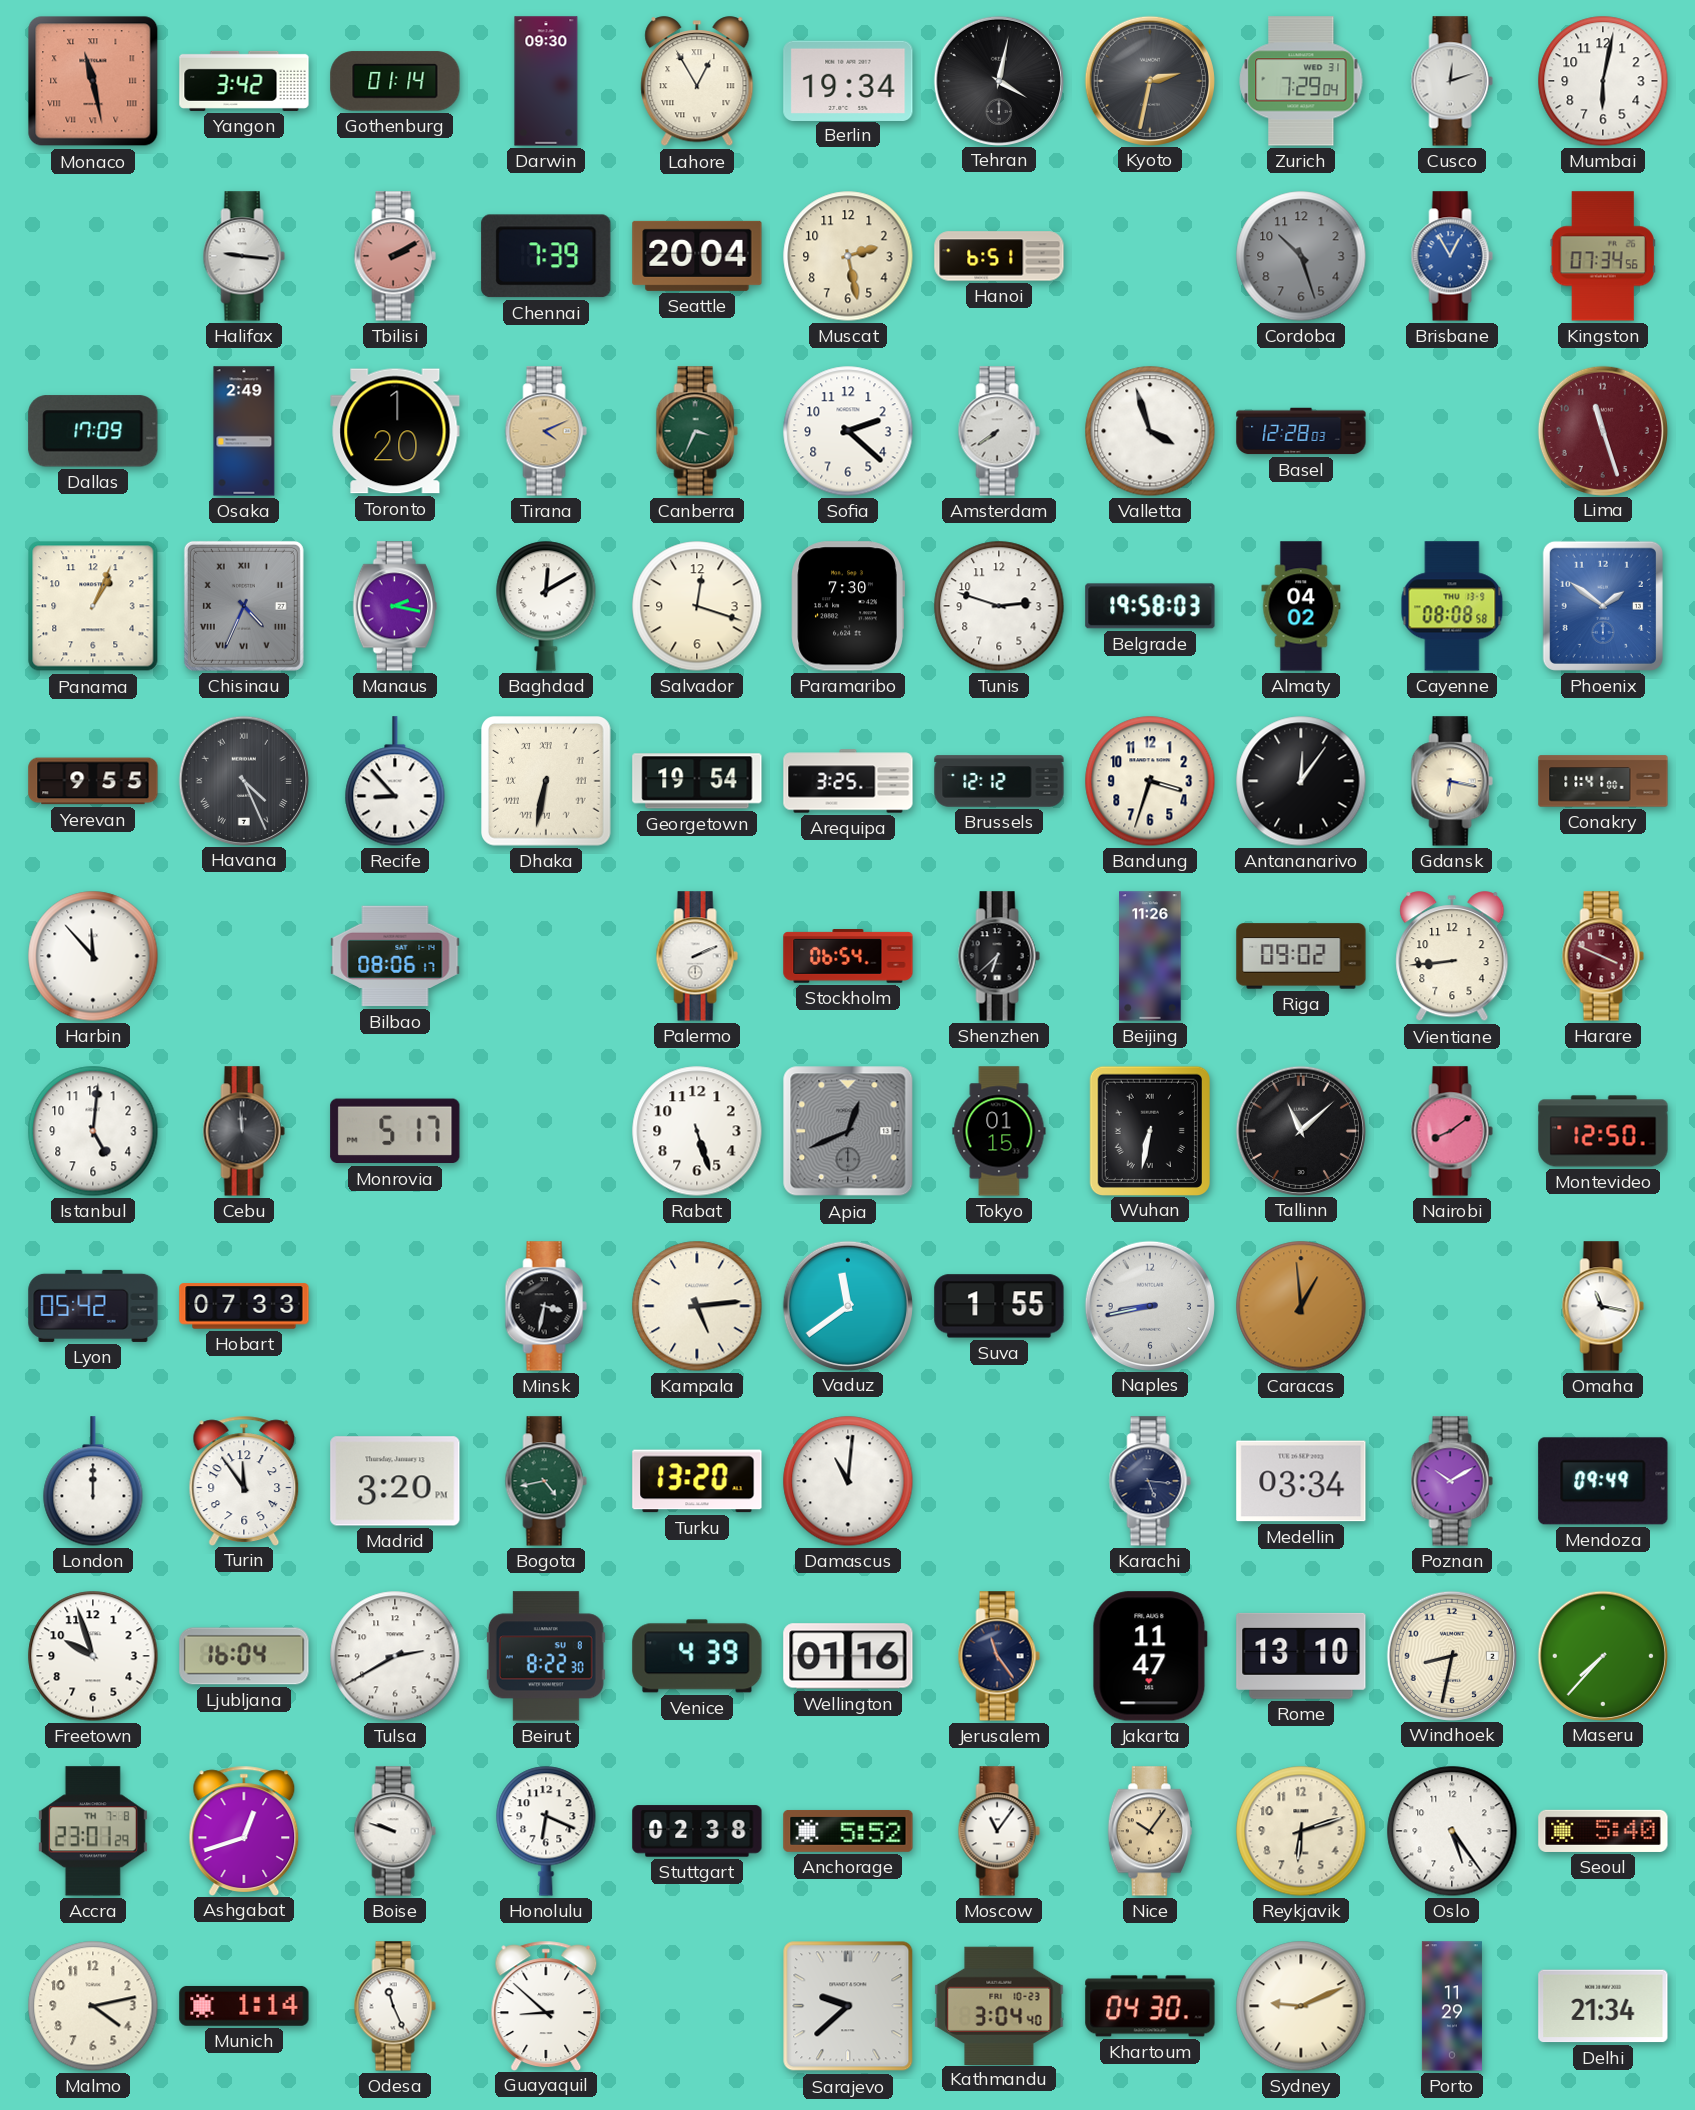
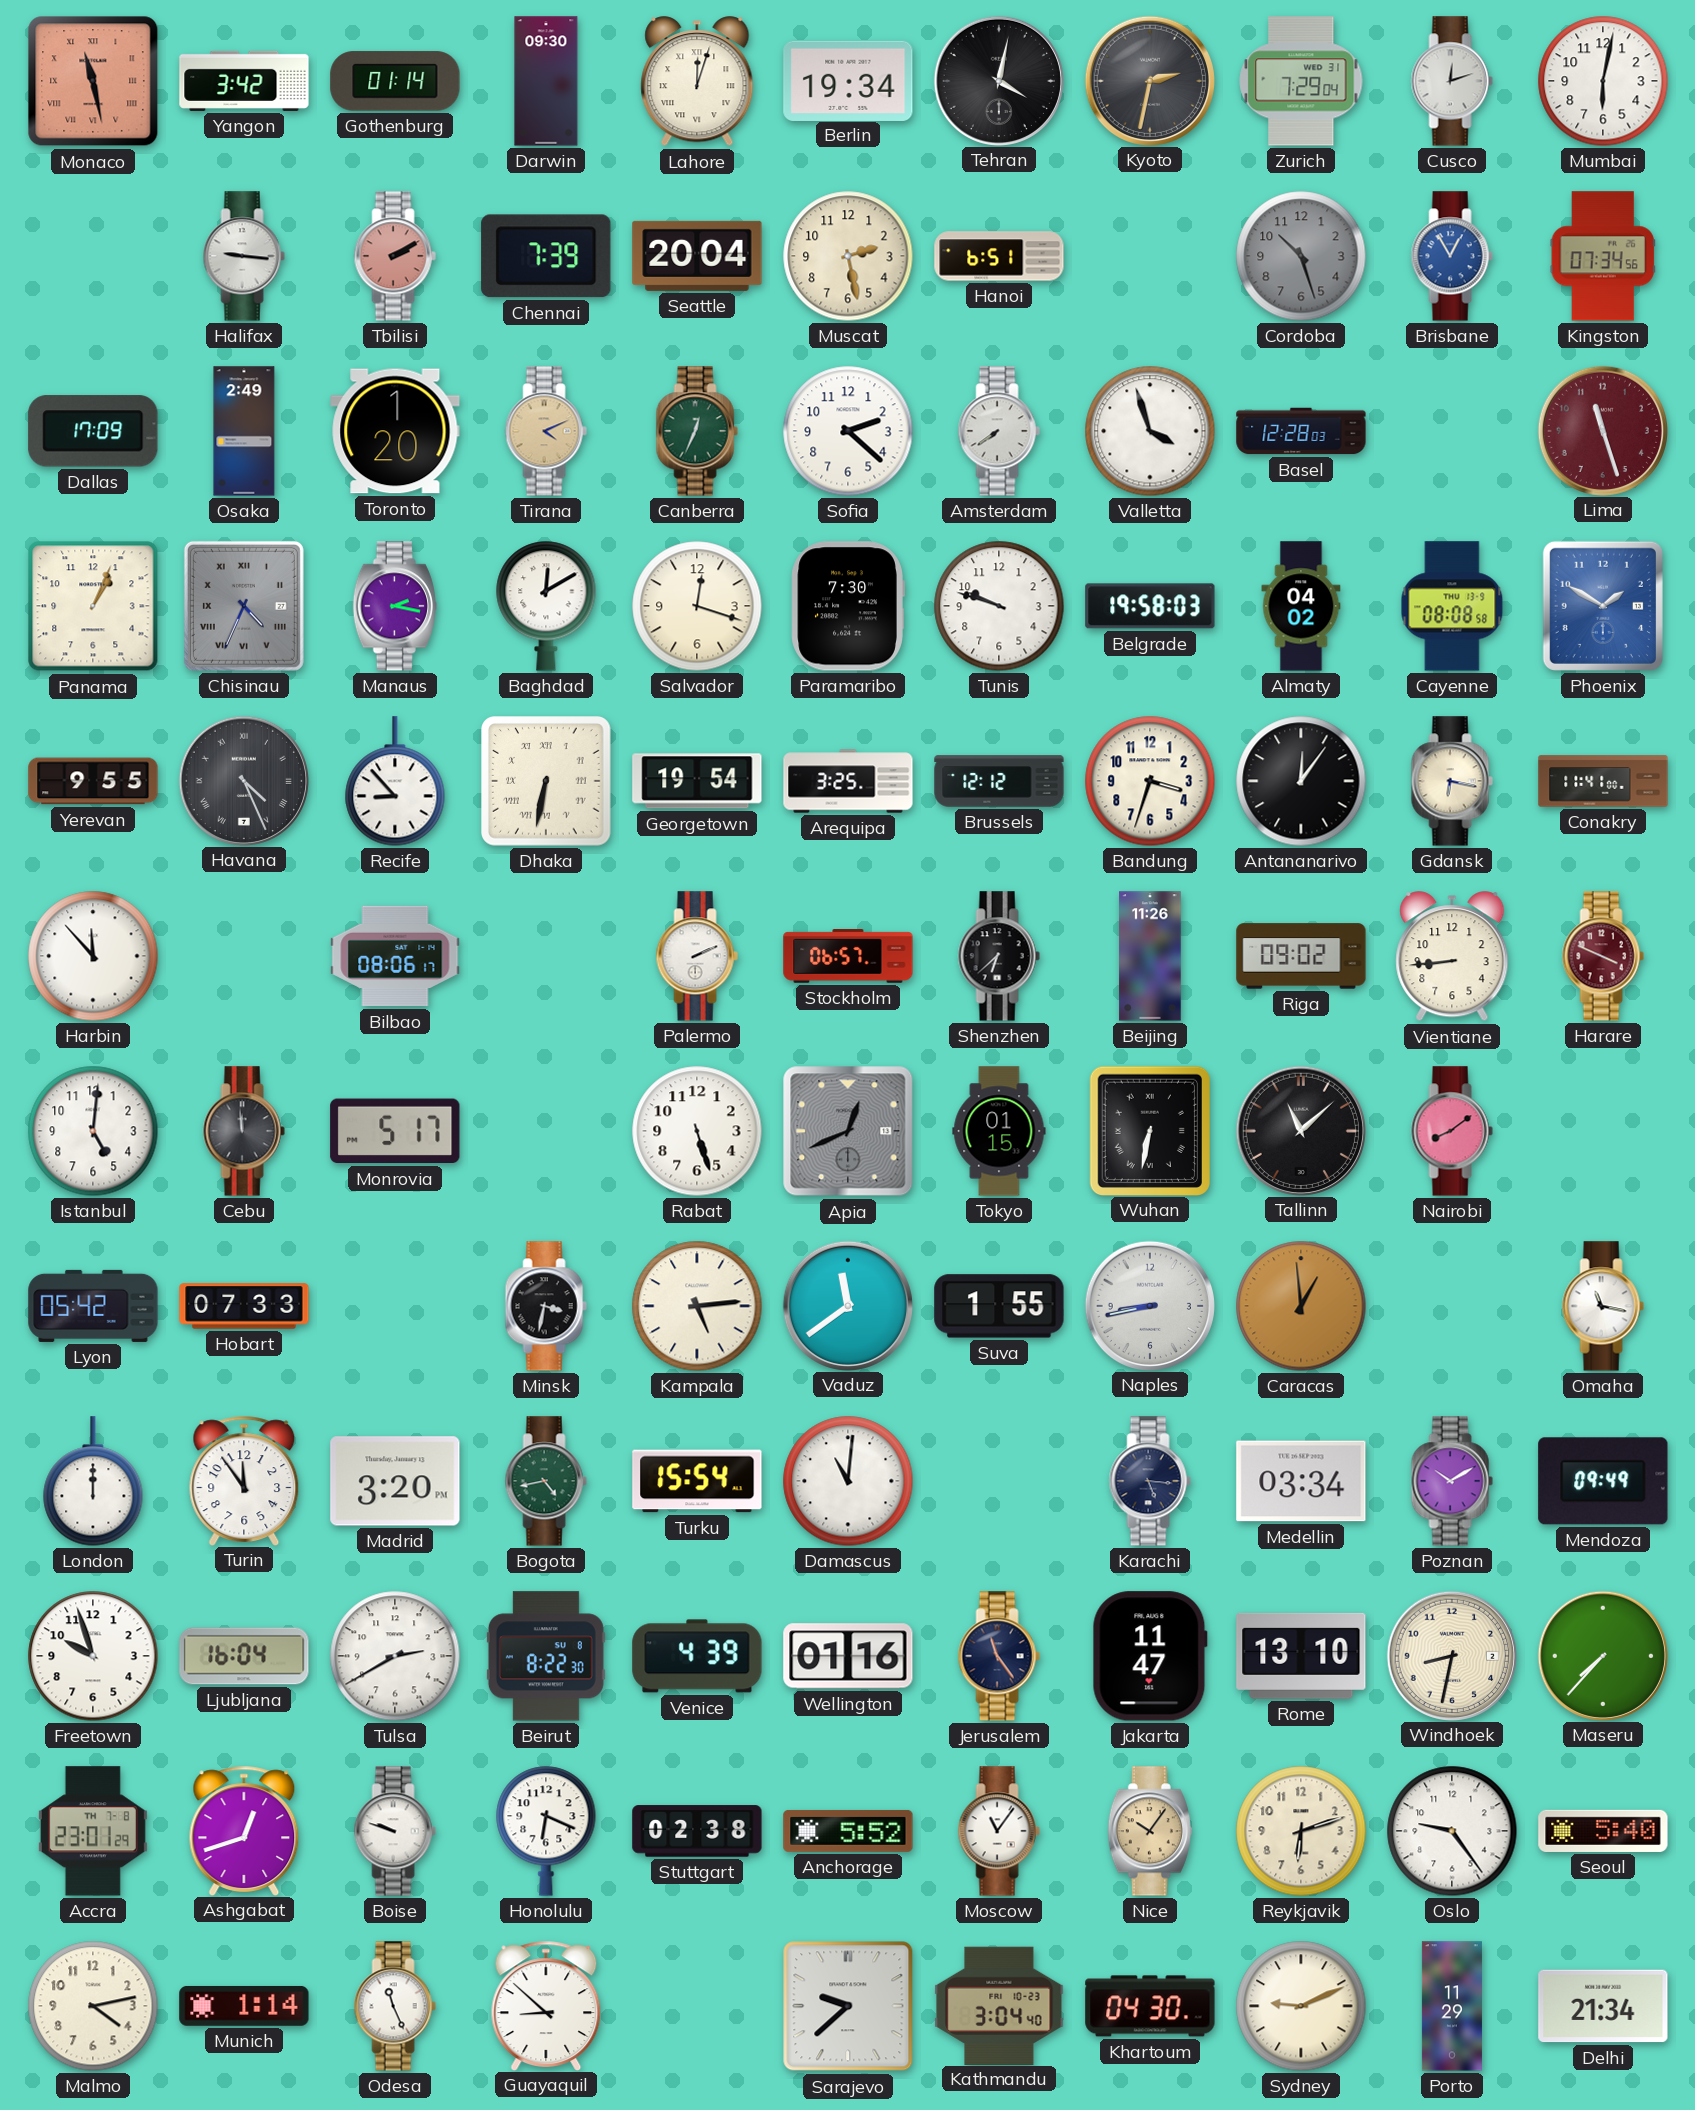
Lahore: 12:55 -> 12:03
Canberra: 3:34 -> 12:34
Tunis: 2:48 -> 9:48
Phoenix: 1:51 -> 1:50
Stockholm: 06:54 -> 06:57
Montevideo: 12:50 -> none
Turku: 13:20 -> 15:54
Oslo: 5:24 -> 9:24
